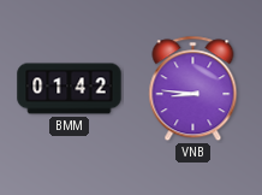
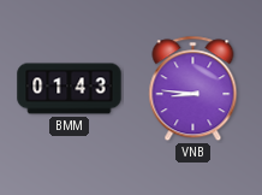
BMM: 01:42 -> 01:43
